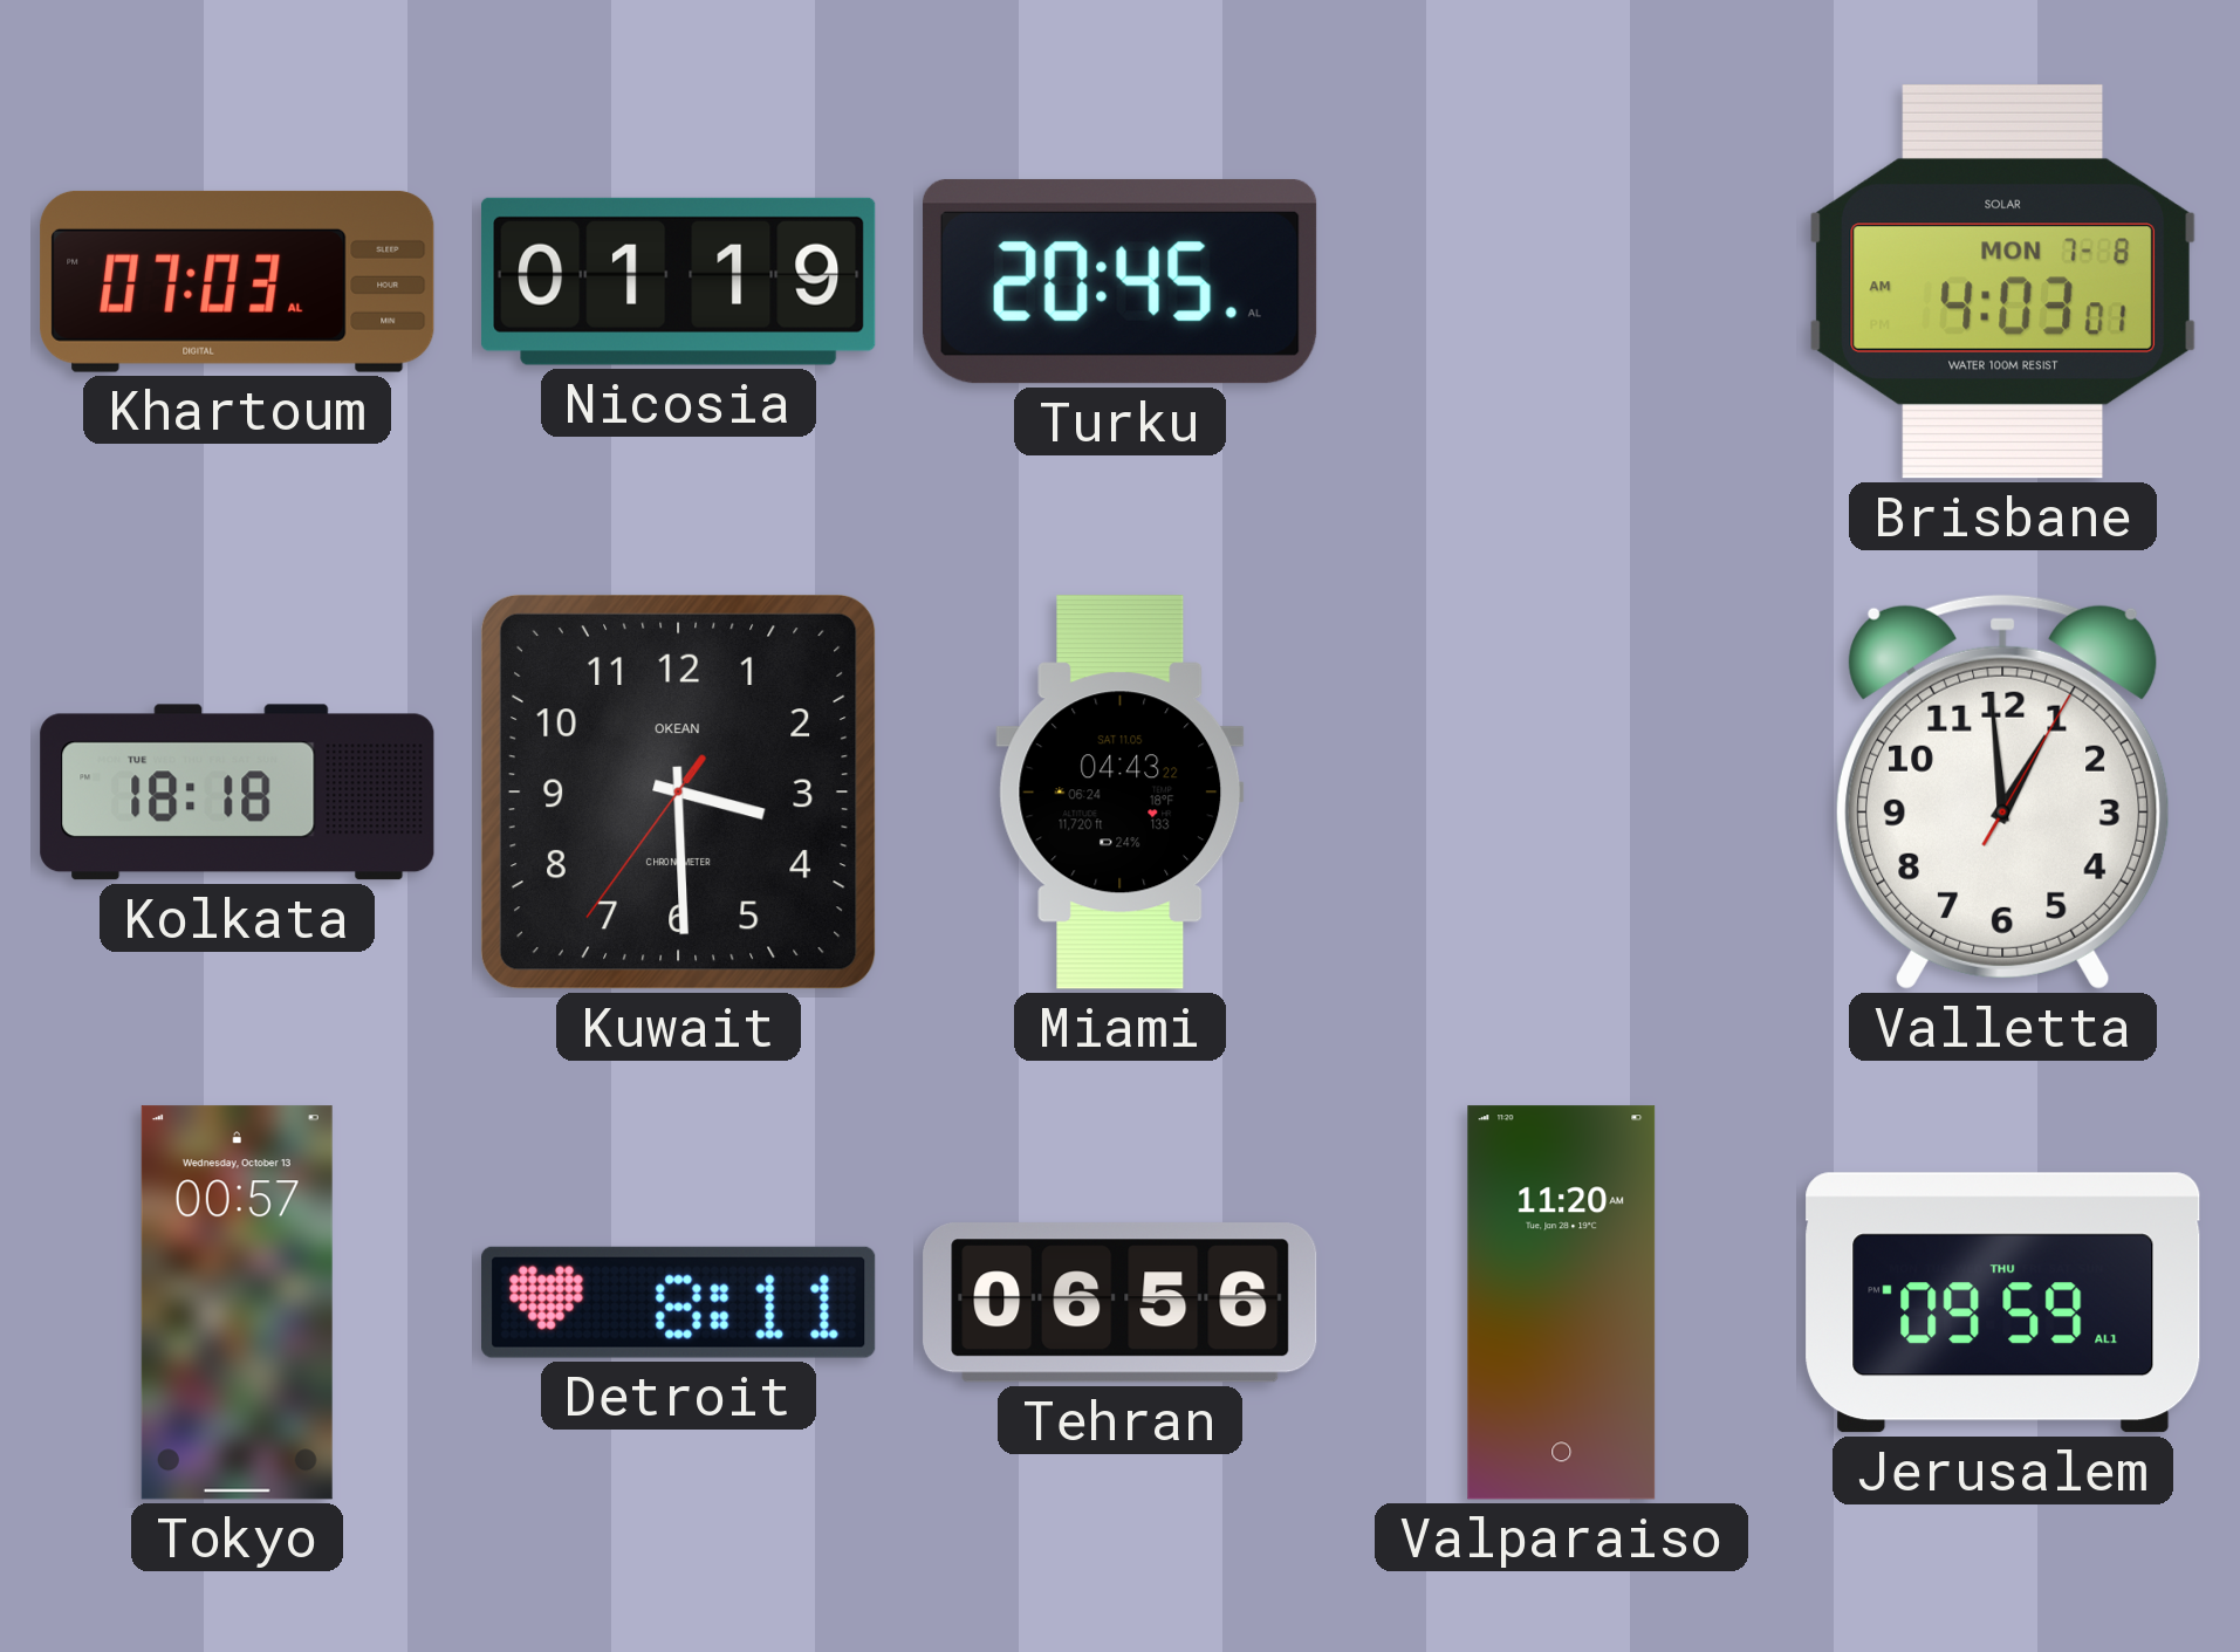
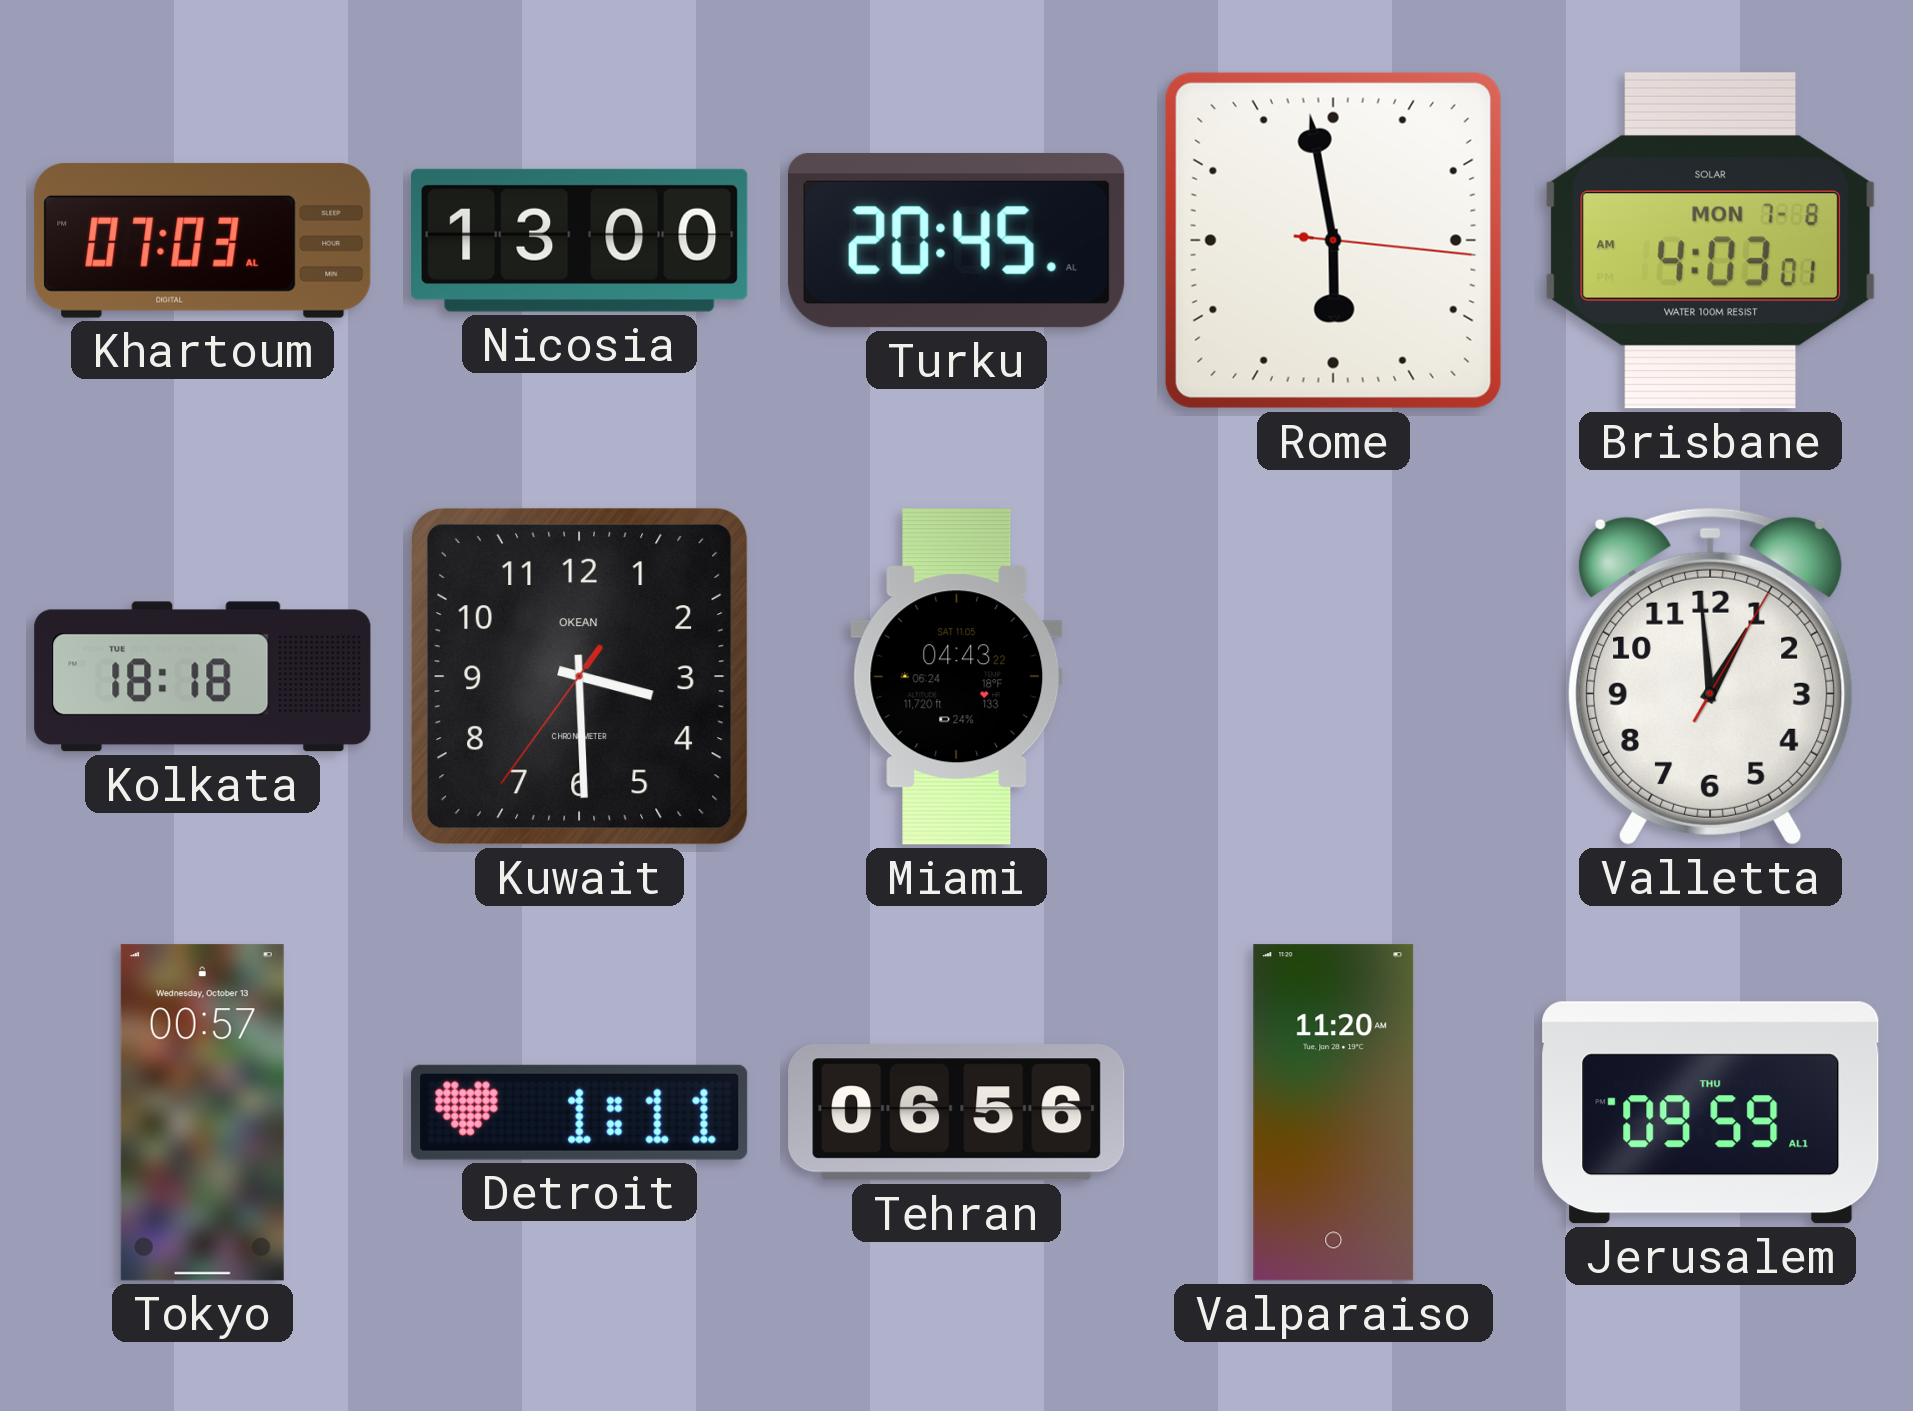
Nicosia: 01:19 -> 13:00
Rome: none -> 5:58
Detroit: 8:11 -> 1:11
